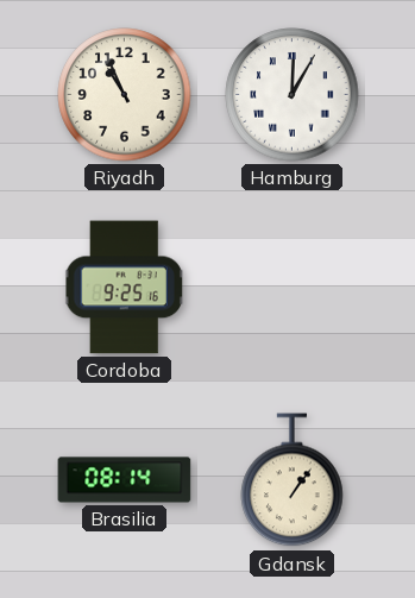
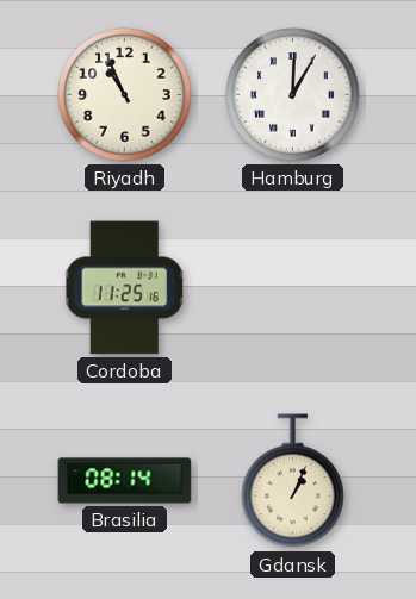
Cordoba: 9:25 -> 11:25
Gdansk: 1:06 -> 1:04
